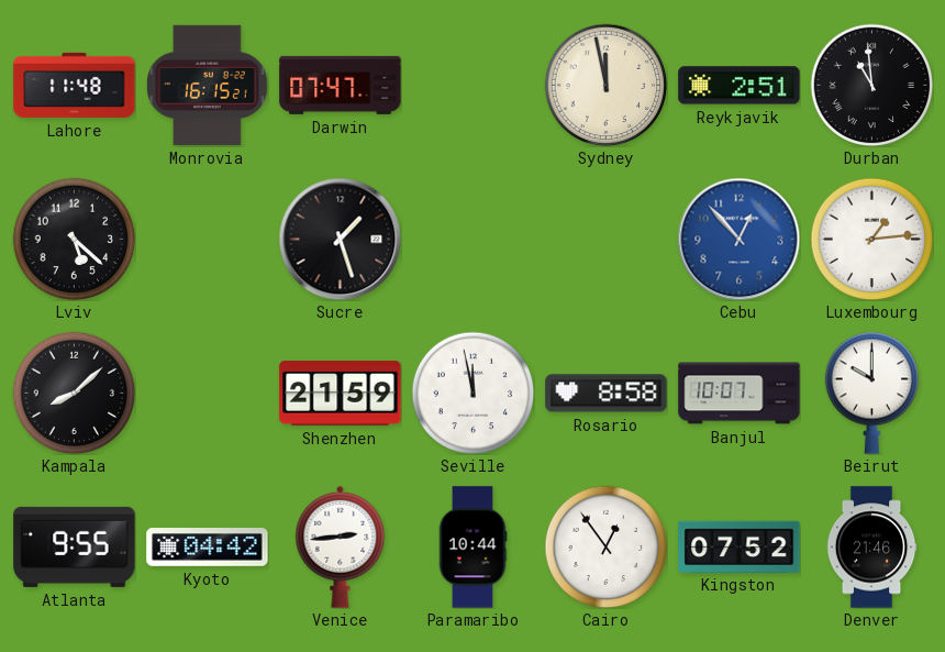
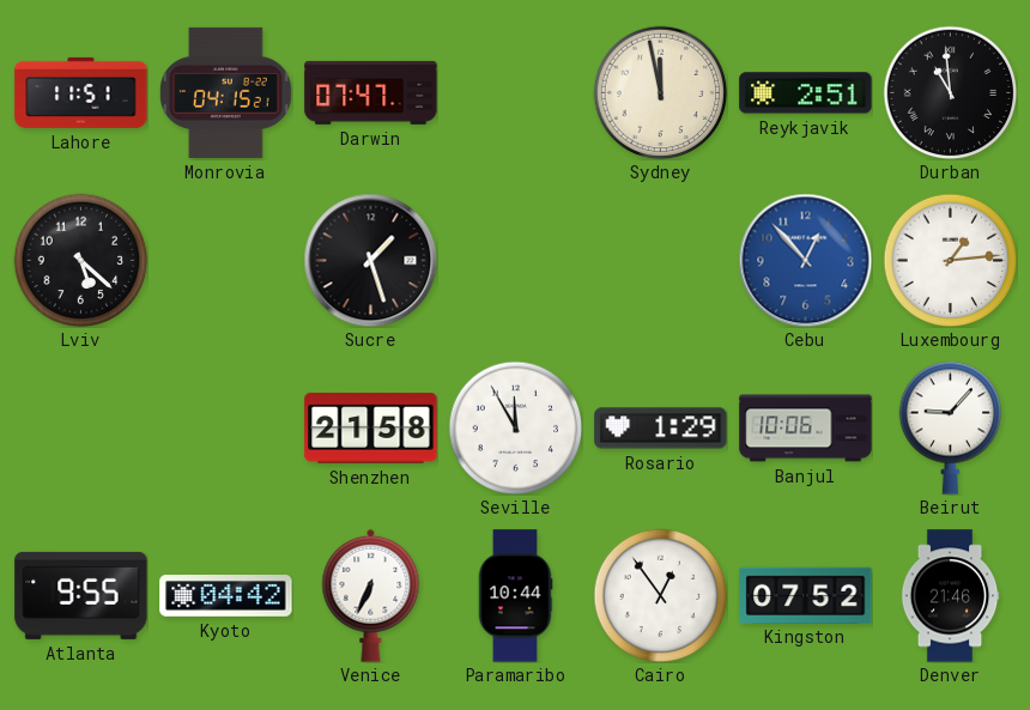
Lahore: 11:48 -> 11:51
Monrovia: 16:15 -> 04:15
Kampala: 8:08 -> none
Shenzhen: 21:59 -> 21:58
Seville: 11:58 -> 11:55
Rosario: 8:58 -> 1:29
Banjul: 10:07 -> 10:06
Beirut: 10:00 -> 9:07
Venice: 2:44 -> 6:34
